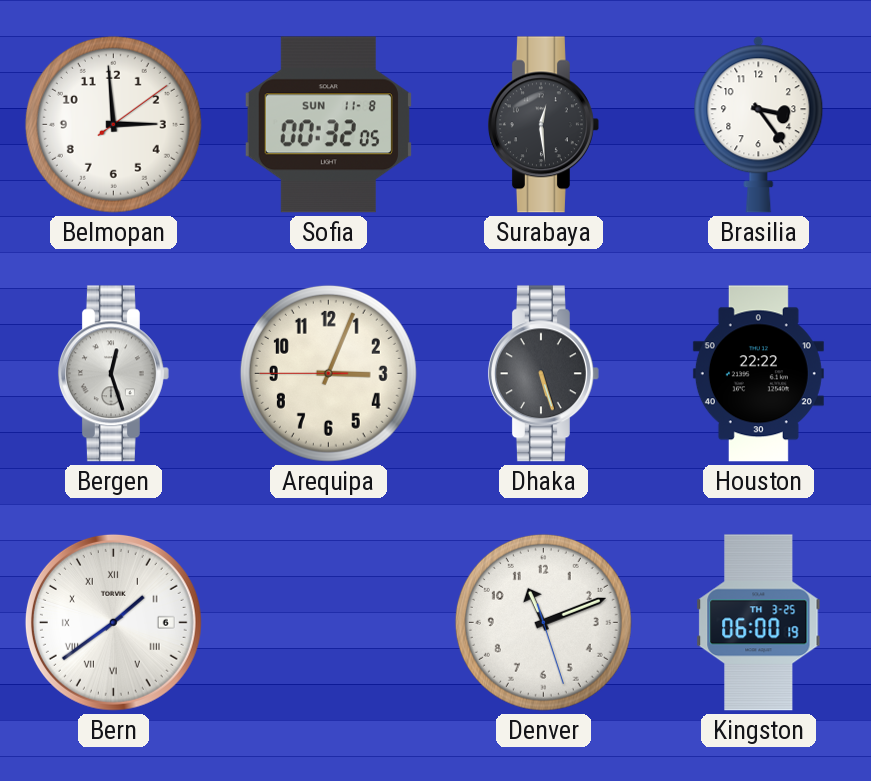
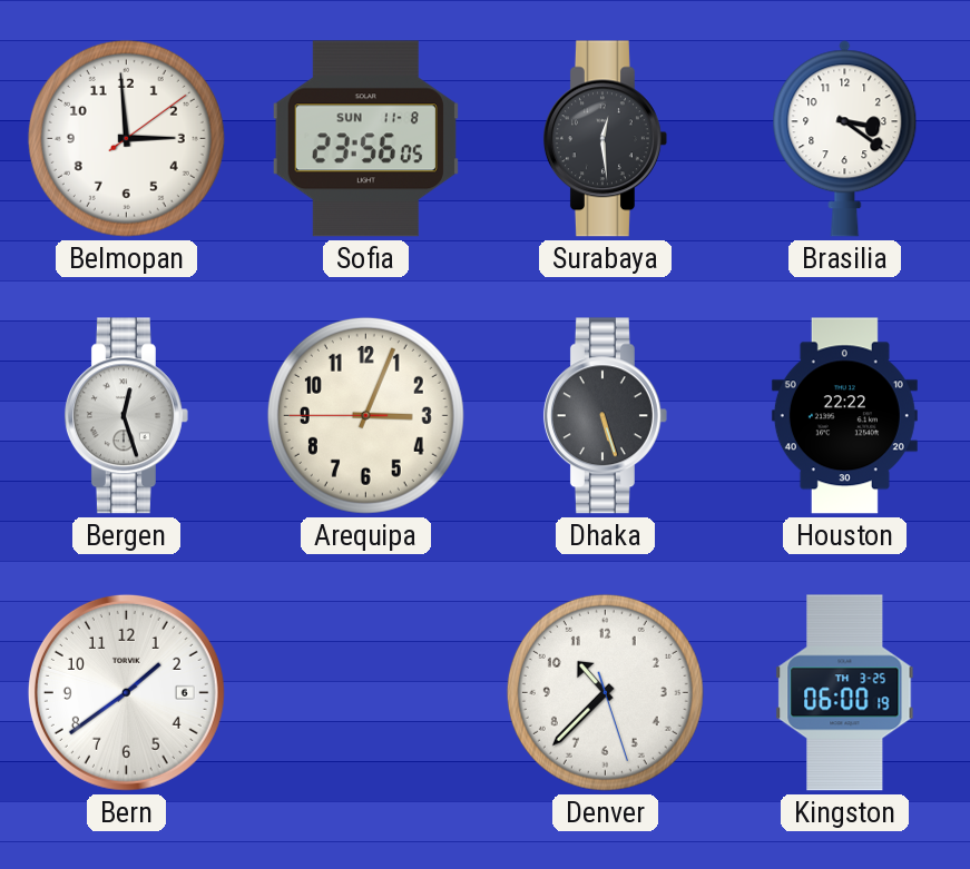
Sofia: 00:32 -> 23:56
Brasilia: 3:24 -> 3:21
Bern numerals: Roman -> Arabic
Denver: 11:11 -> 10:37
